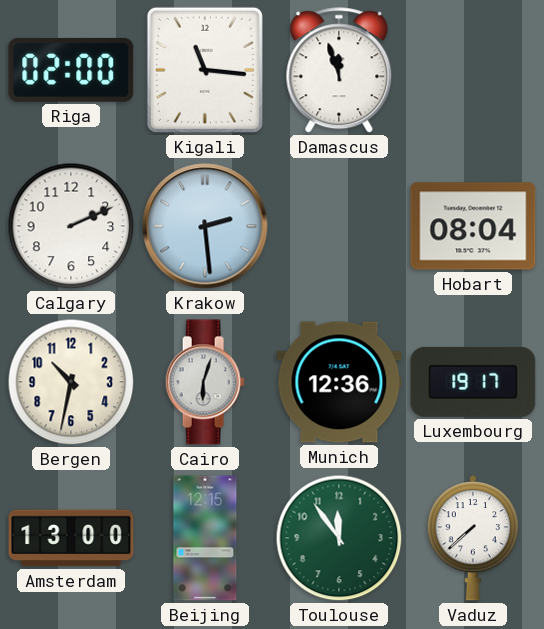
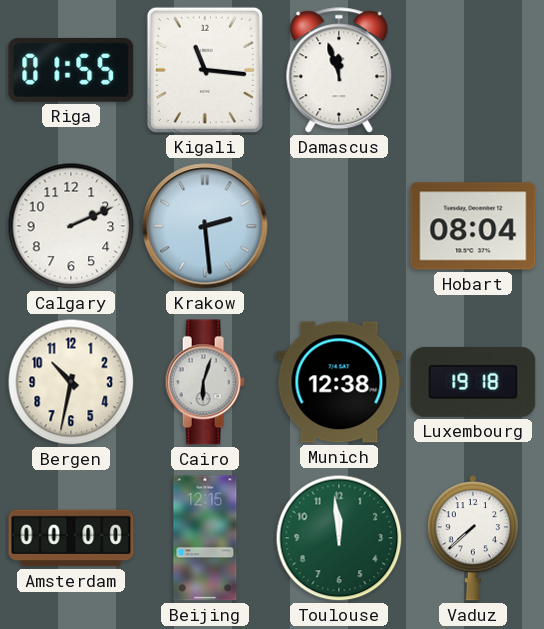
Riga: 02:00 -> 01:55
Munich: 12:36 -> 12:38
Luxembourg: 19:17 -> 19:18
Amsterdam: 13:00 -> 00:00
Toulouse: 11:54 -> 11:59
